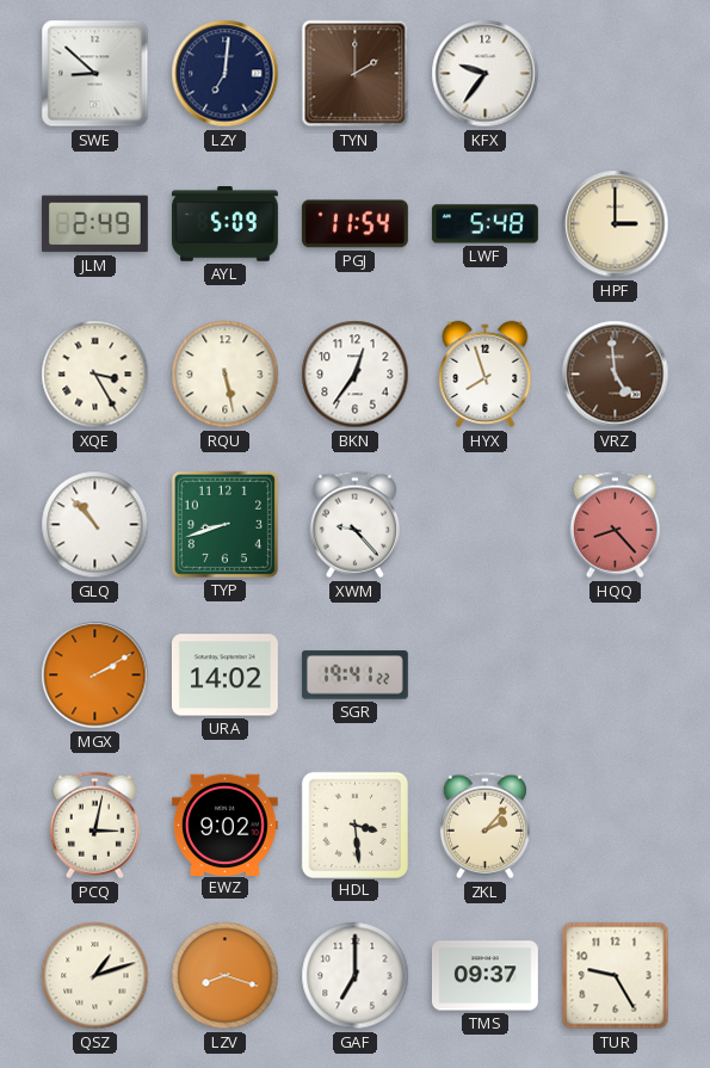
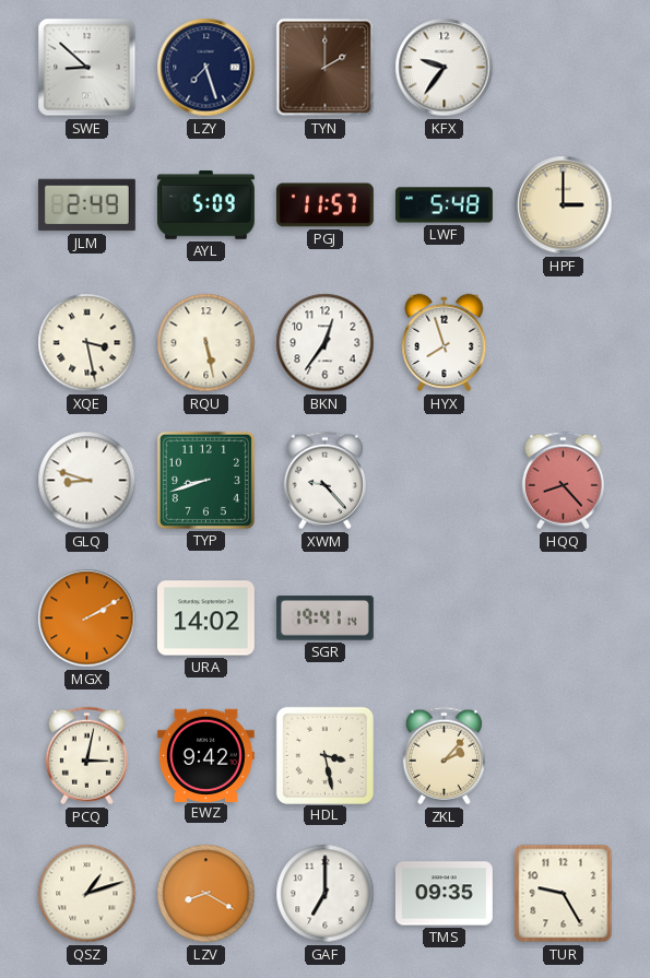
LZY: 7:01 -> 7:27
PGJ: 11:54 -> 11:57
XQE: 3:25 -> 3:28
VRZ: 4:59 -> none
GLQ: 10:53 -> 8:48
SGR: 19:41:22 -> 19:41:14
EWZ: 9:02 -> 9:42
HDL: 3:29 -> 3:28
LZV: 8:18 -> 8:20
TMS: 09:37 -> 09:35
